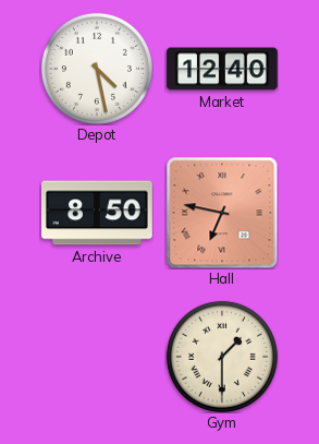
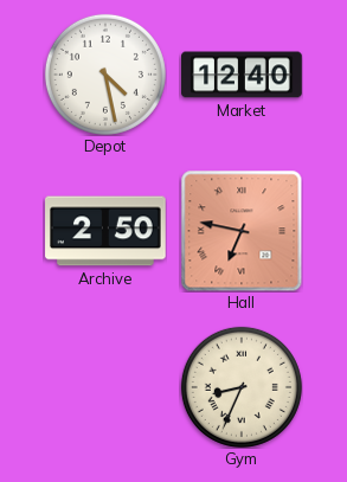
Archive: 8:50 -> 2:50
Gym: 1:30 -> 8:34
